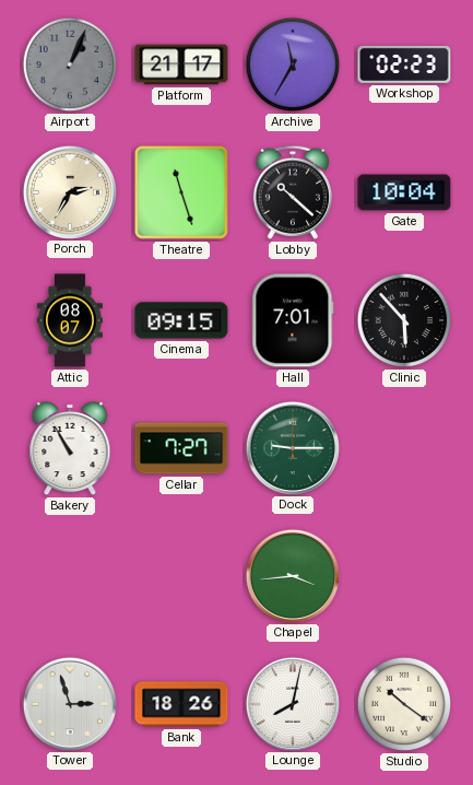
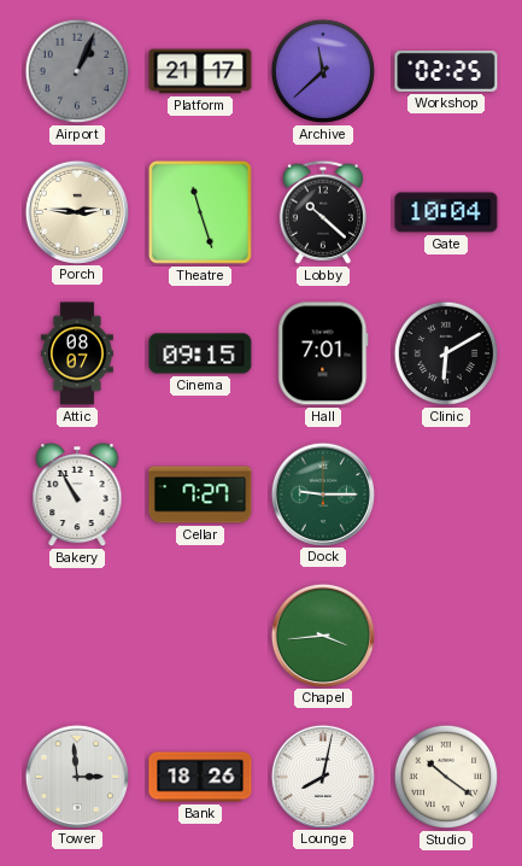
Archive: 11:35 -> 11:38
Workshop: 02:23 -> 02:25
Porch: 2:35 -> 2:46
Clinic: 5:53 -> 6:10
Tower: 2:57 -> 2:59
